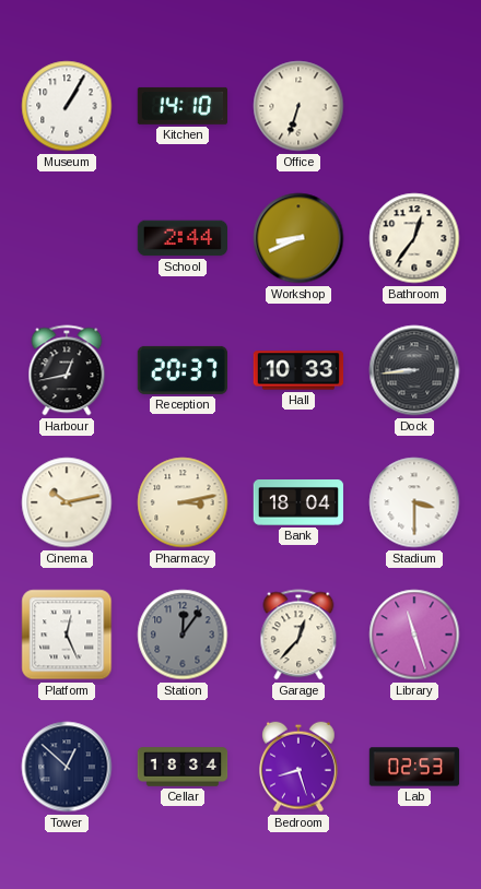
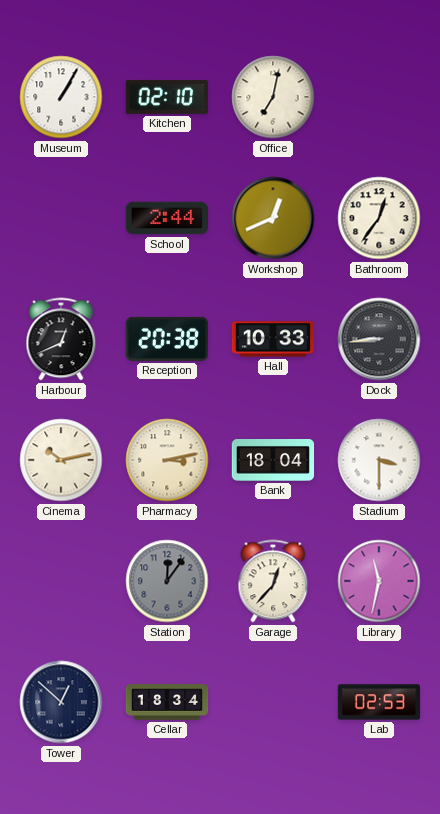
Kitchen: 14:10 -> 02:10
Office: 6:33 -> 7:02
Workshop: 8:41 -> 12:41
Harbour: 12:43 -> 12:41
Reception: 20:37 -> 20:38
Platform: 12:26 -> none
Library: 11:27 -> 11:32
Bedroom: 8:27 -> none
